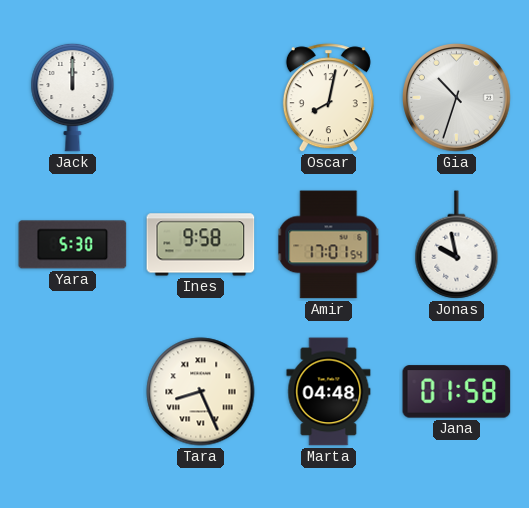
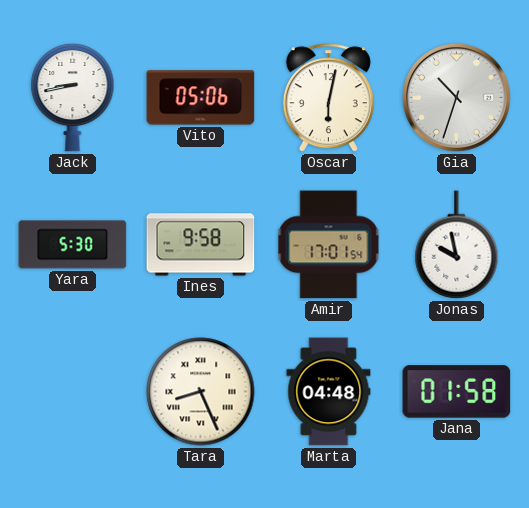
Jack: 12:00 -> 8:43
Vito: none -> 05:06
Oscar: 8:02 -> 6:02
